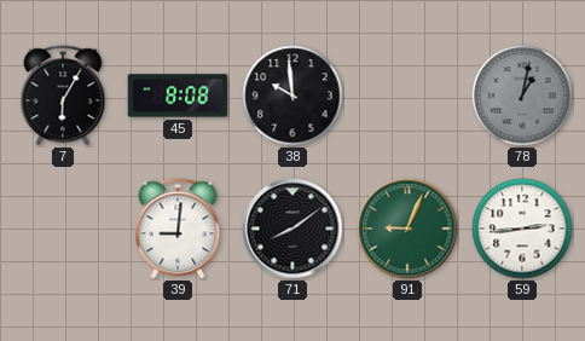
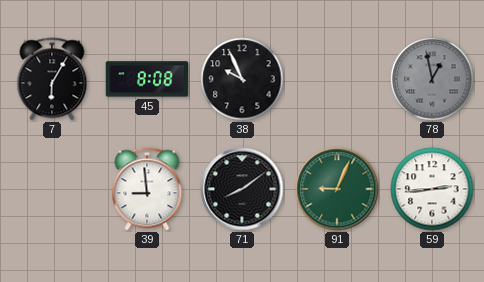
38: 9:59 -> 9:56
78: 1:02 -> 12:58
39: 9:01 -> 8:59
